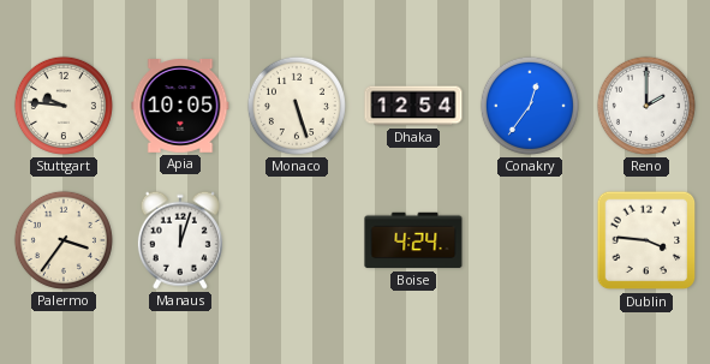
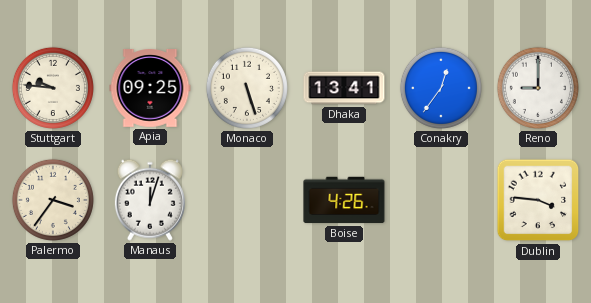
Apia: 10:05 -> 09:25
Dhaka: 12:54 -> 13:41
Reno: 2:00 -> 9:00
Boise: 4:24 -> 4:26
